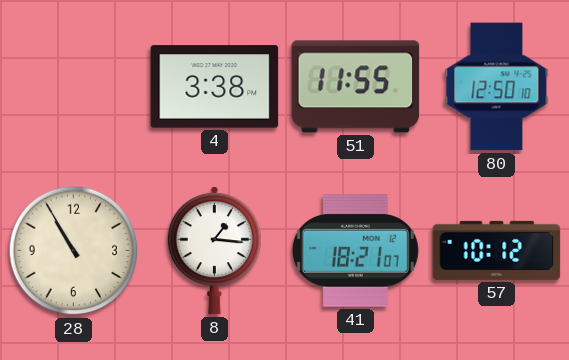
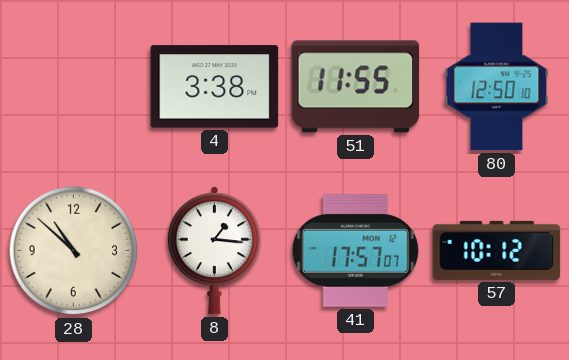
28: 10:55 -> 10:52
41: 18:21 -> 17:57
